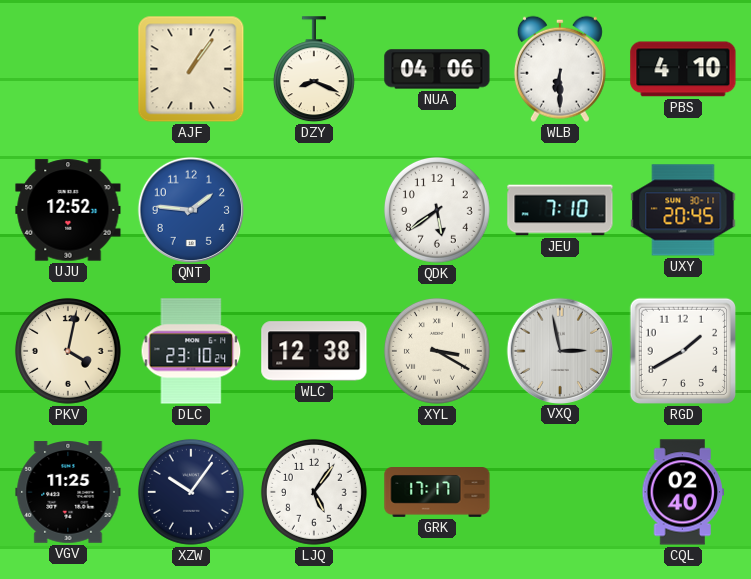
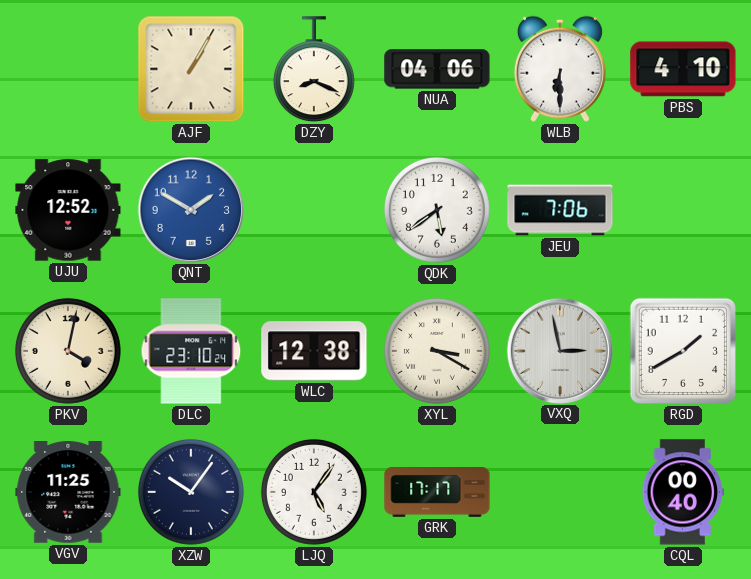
AJF: 1:06 -> 1:05
QNT: 1:46 -> 1:50
JEU: 7:10 -> 7:06
UXY: 20:45 -> none
CQL: 02:40 -> 00:40
